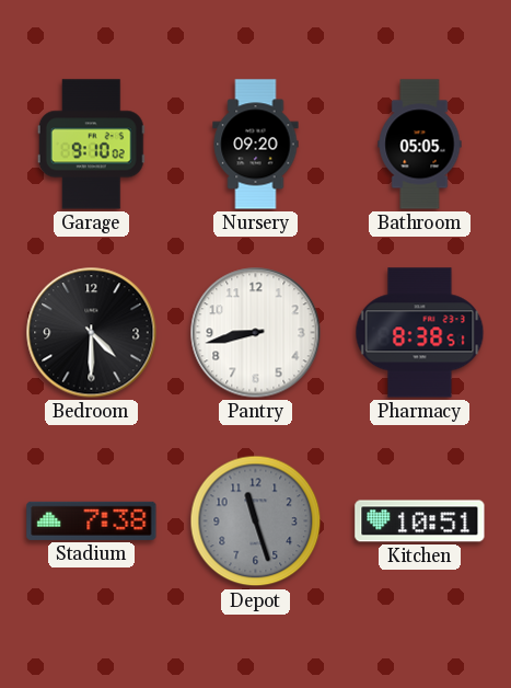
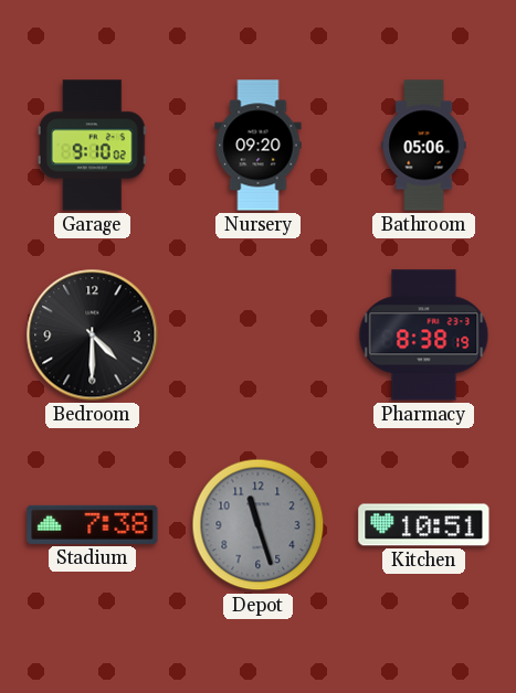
Bathroom: 05:05 -> 05:06
Pantry: 8:43 -> none
Pharmacy: 8:38:51 -> 8:38:19
